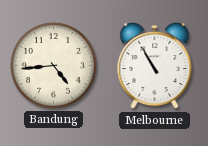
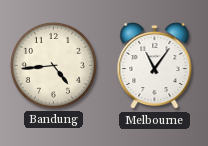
Melbourne: 10:55 -> 11:06
